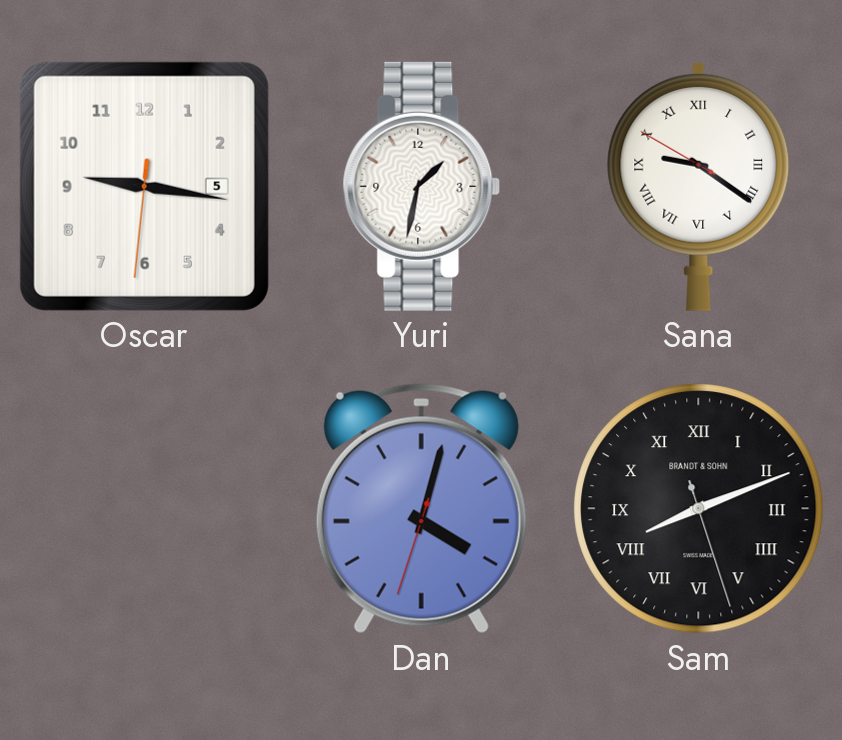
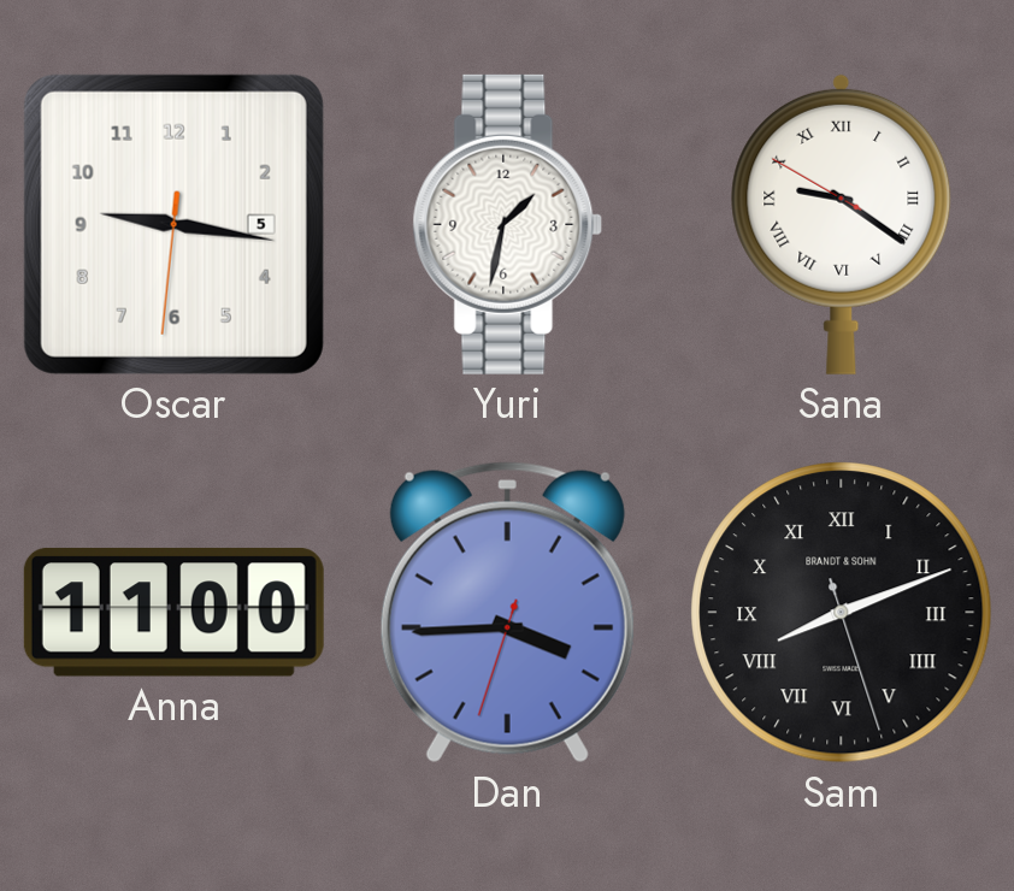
Anna: none -> 11:00
Dan: 4:02 -> 3:44
